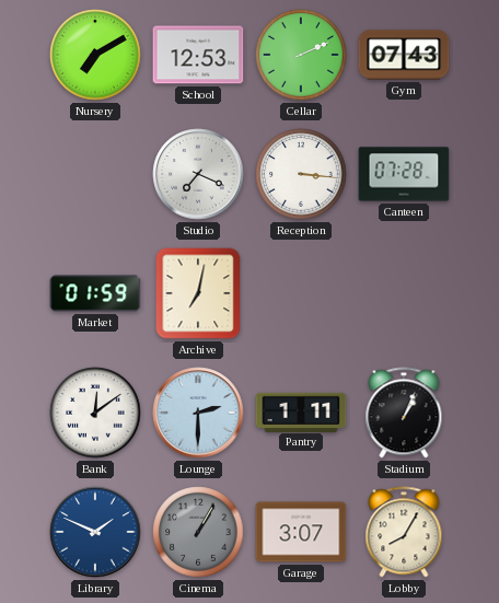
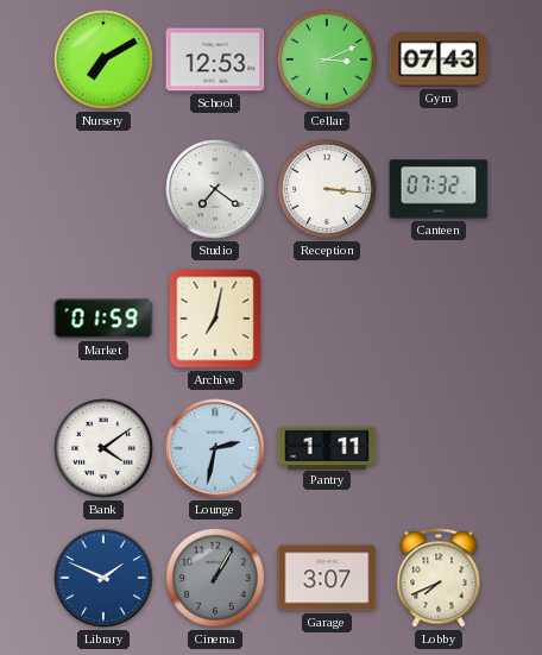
Cellar: 2:11 -> 3:11
Studio: 7:19 -> 7:21
Canteen: 07:28 -> 07:32
Bank: 12:09 -> 4:09
Lounge: 2:30 -> 2:32
Stadium: 1:04 -> none
Lobby: 8:05 -> 7:41
